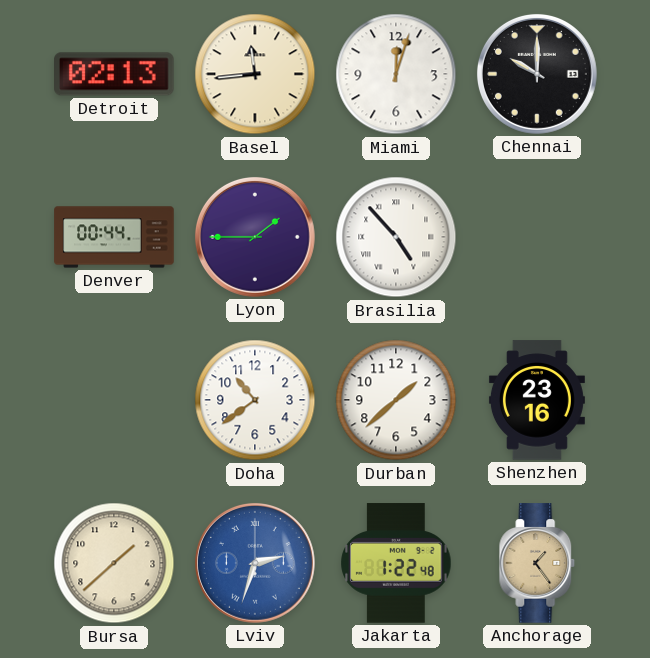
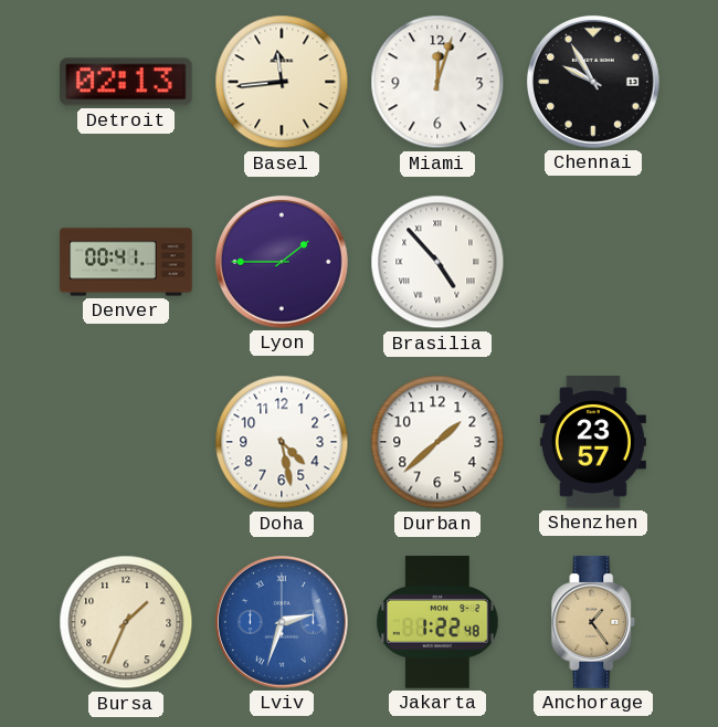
Chennai: 10:00 -> 9:55
Denver: 00:44 -> 00:41
Doha: 10:39 -> 4:28
Shenzhen: 23:16 -> 23:57
Bursa: 1:38 -> 1:34
